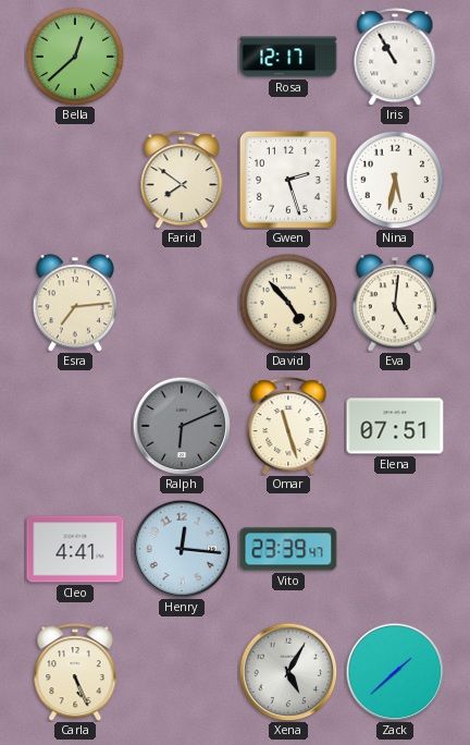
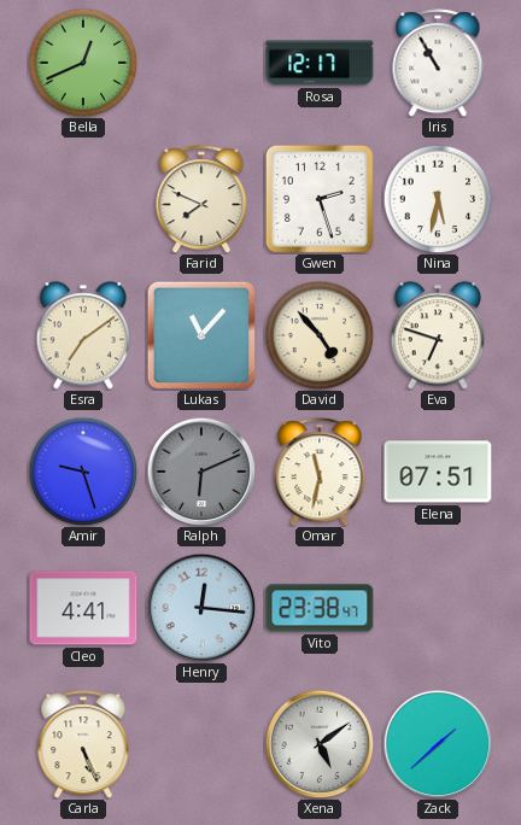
Bella: 12:38 -> 12:41
Farid: 7:51 -> 7:49
Esra: 7:14 -> 7:09
Lukas: none -> 11:07
Eva: 5:01 -> 6:48
Amir: none -> 9:27
Omar: 11:27 -> 11:32
Vito: 23:39 -> 23:38
Xena: 5:05 -> 5:09
